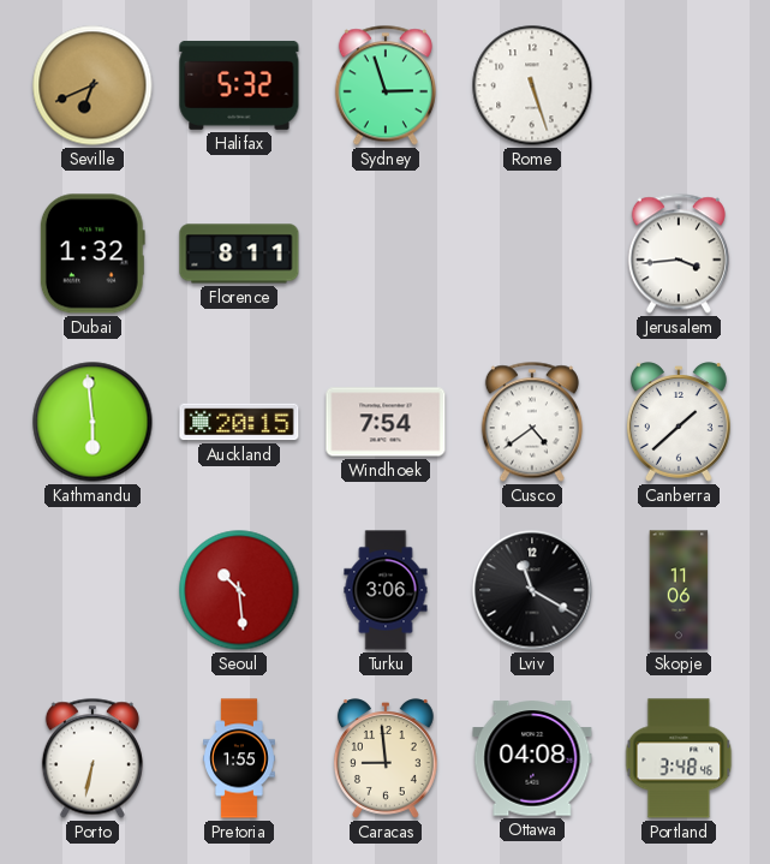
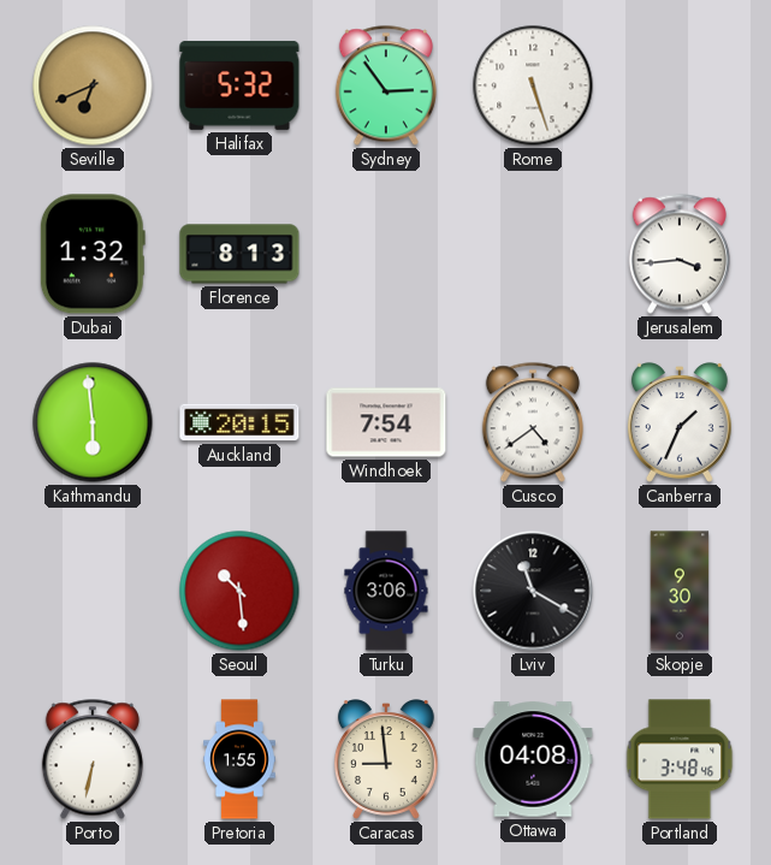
Sydney: 2:57 -> 2:54
Florence: 8:11 -> 8:13
Canberra: 1:38 -> 1:34
Skopje: 11:06 -> 9:30
